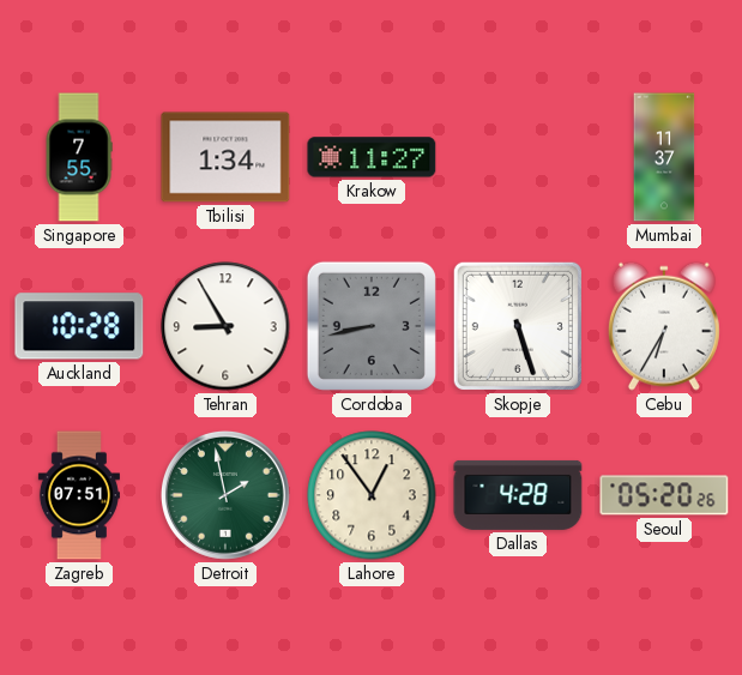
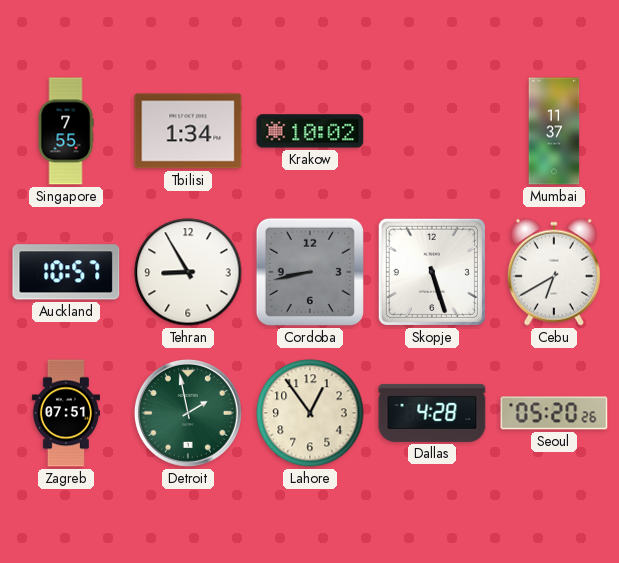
Krakow: 11:27 -> 10:02
Auckland: 10:28 -> 10:57
Cebu: 6:35 -> 6:40
